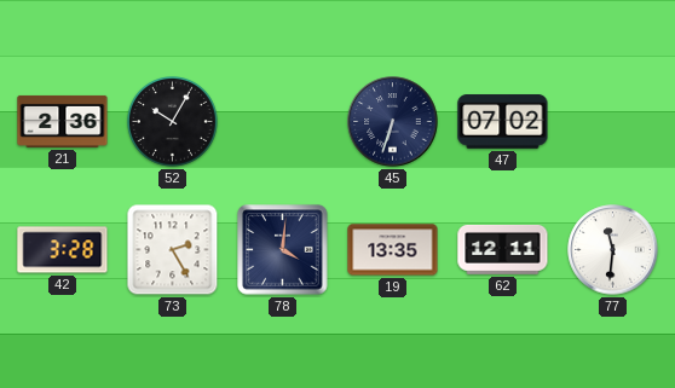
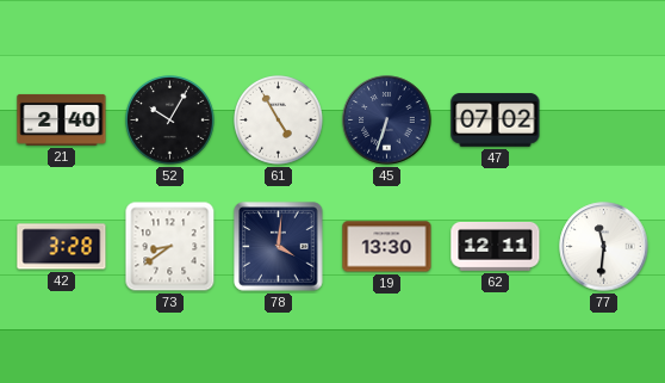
21: 2:36 -> 2:40
61: none -> 4:55
73: 2:25 -> 8:39
19: 13:35 -> 13:30
